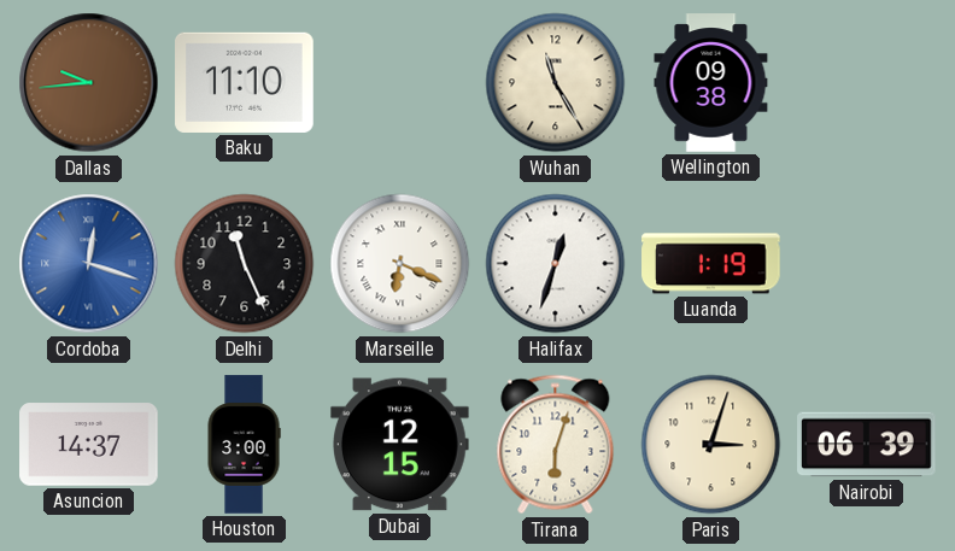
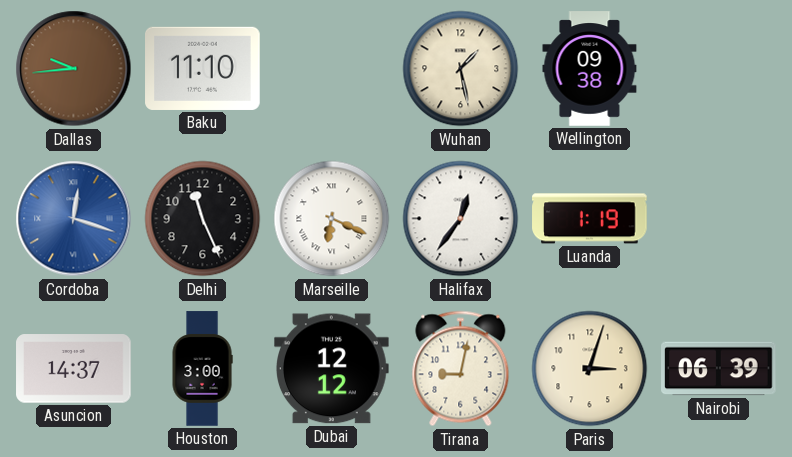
Wuhan: 11:25 -> 1:28
Halifax: 12:33 -> 12:36
Dubai: 12:15 -> 12:12
Tirana: 6:03 -> 9:02
